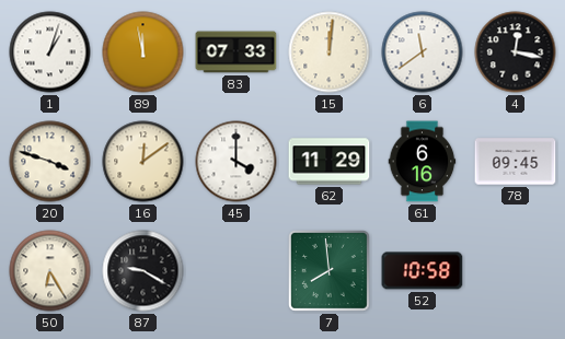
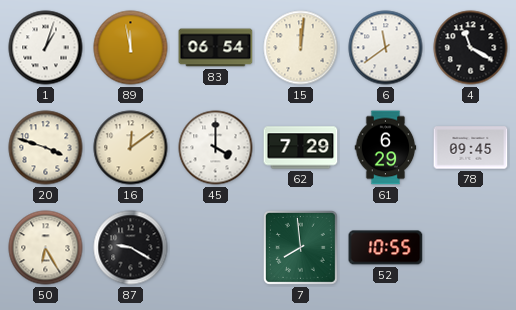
83: 07:33 -> 06:54
4: 12:17 -> 11:20
62: 11:29 -> 7:29
61: 6:16 -> 6:29
52: 10:58 -> 10:55
